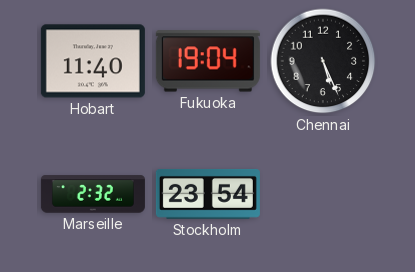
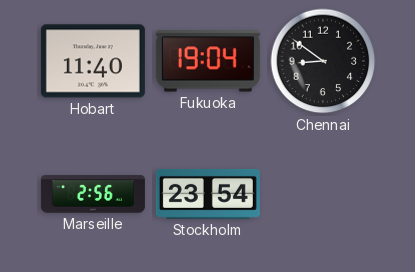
Chennai: 5:26 -> 8:51
Marseille: 2:32 -> 2:56
